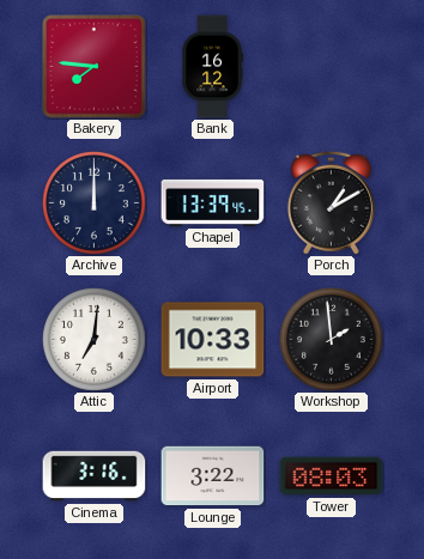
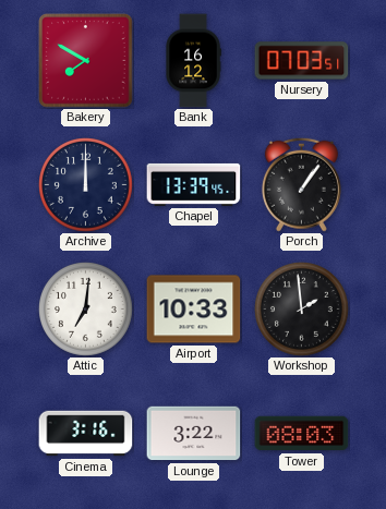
Bakery: 7:46 -> 7:50
Nursery: none -> 07:03
Porch: 1:10 -> 1:06
